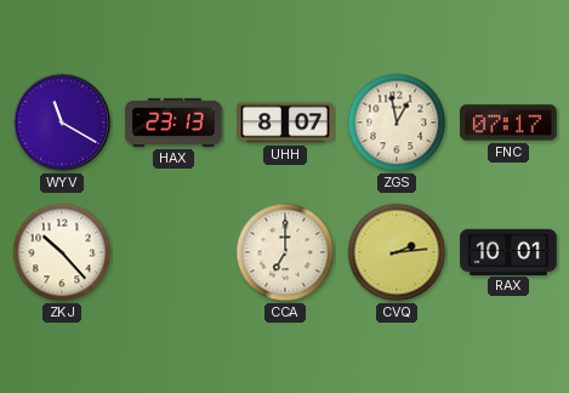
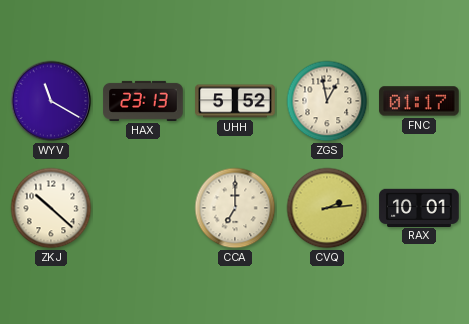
UHH: 8:07 -> 5:52
FNC: 07:17 -> 01:17
ZKJ: 10:23 -> 10:22
